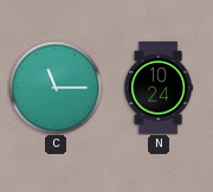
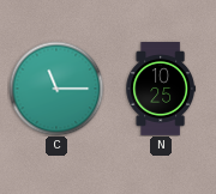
N: 10:24 -> 10:25
